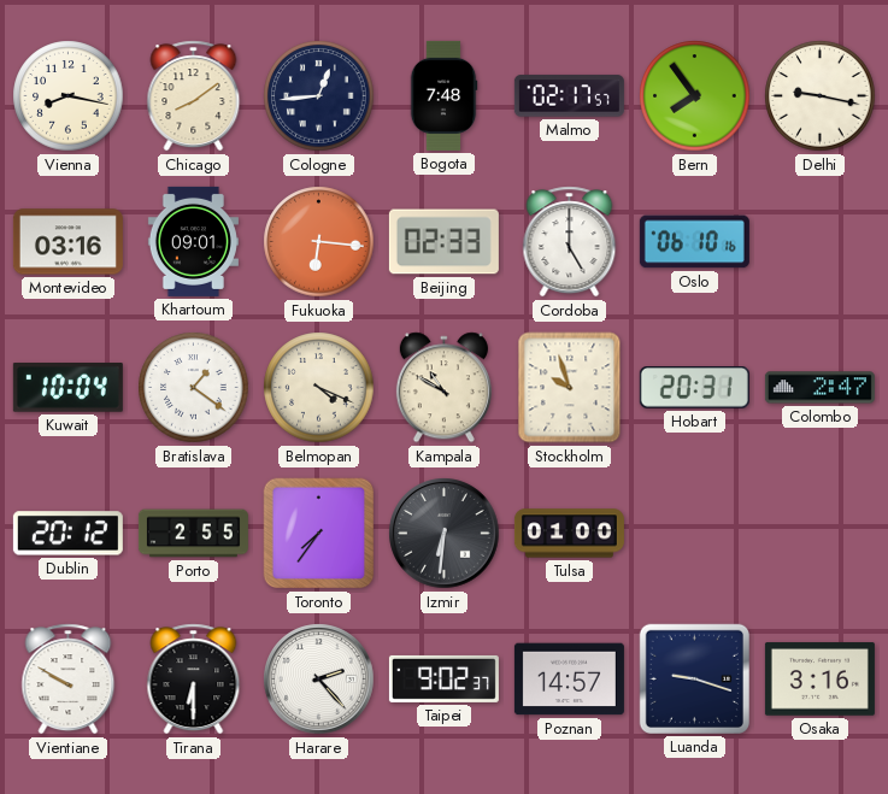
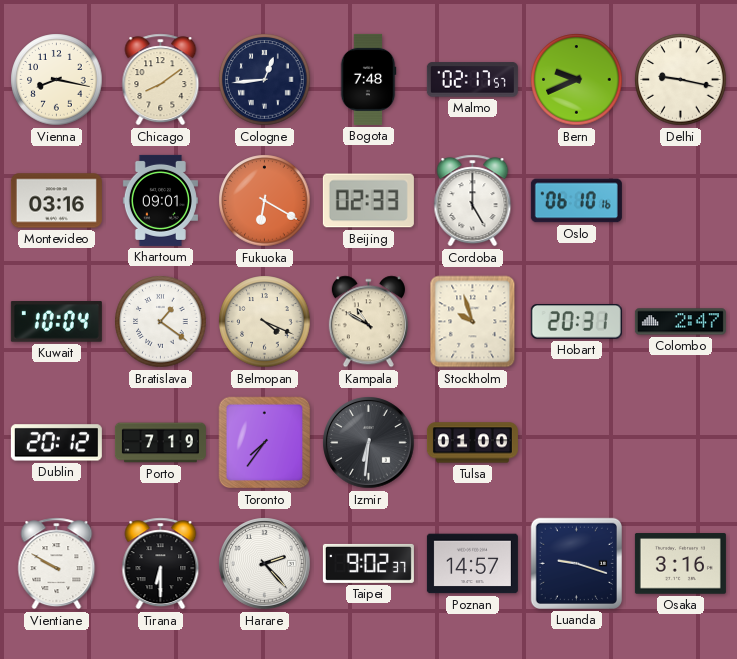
Bern: 7:54 -> 9:41
Fukuoka: 6:16 -> 6:20
Porto: 2:55 -> 7:19
